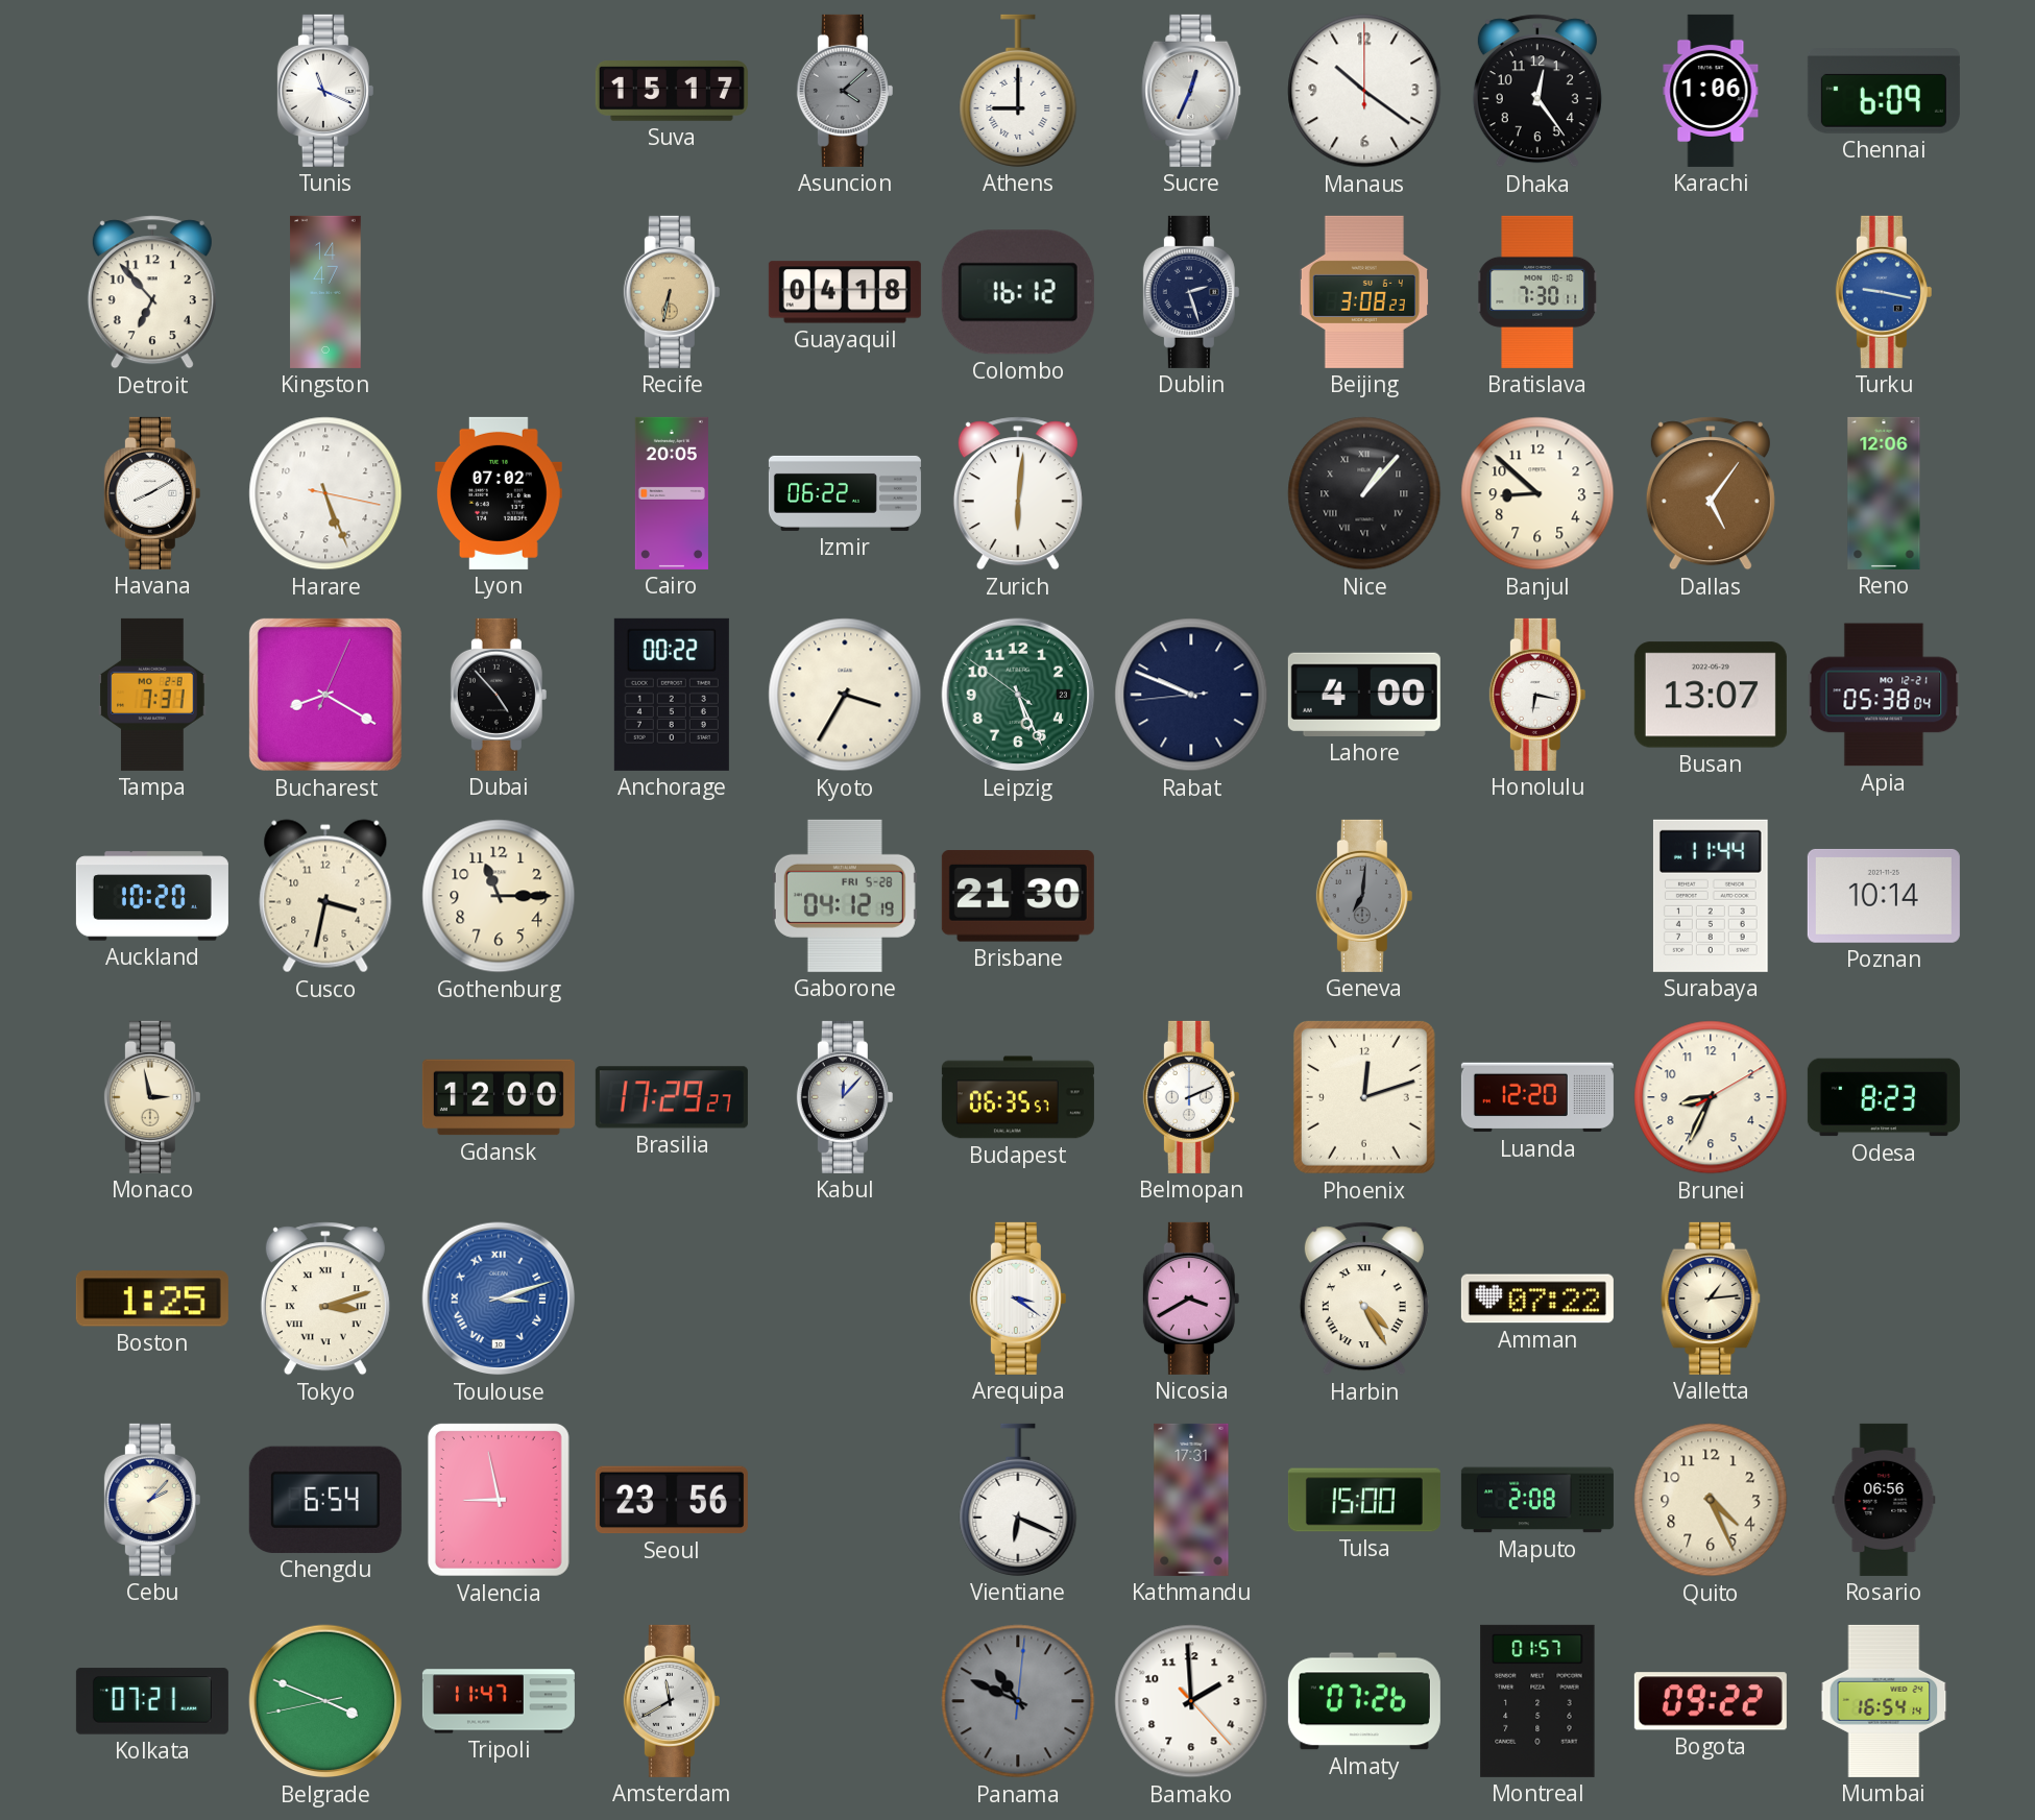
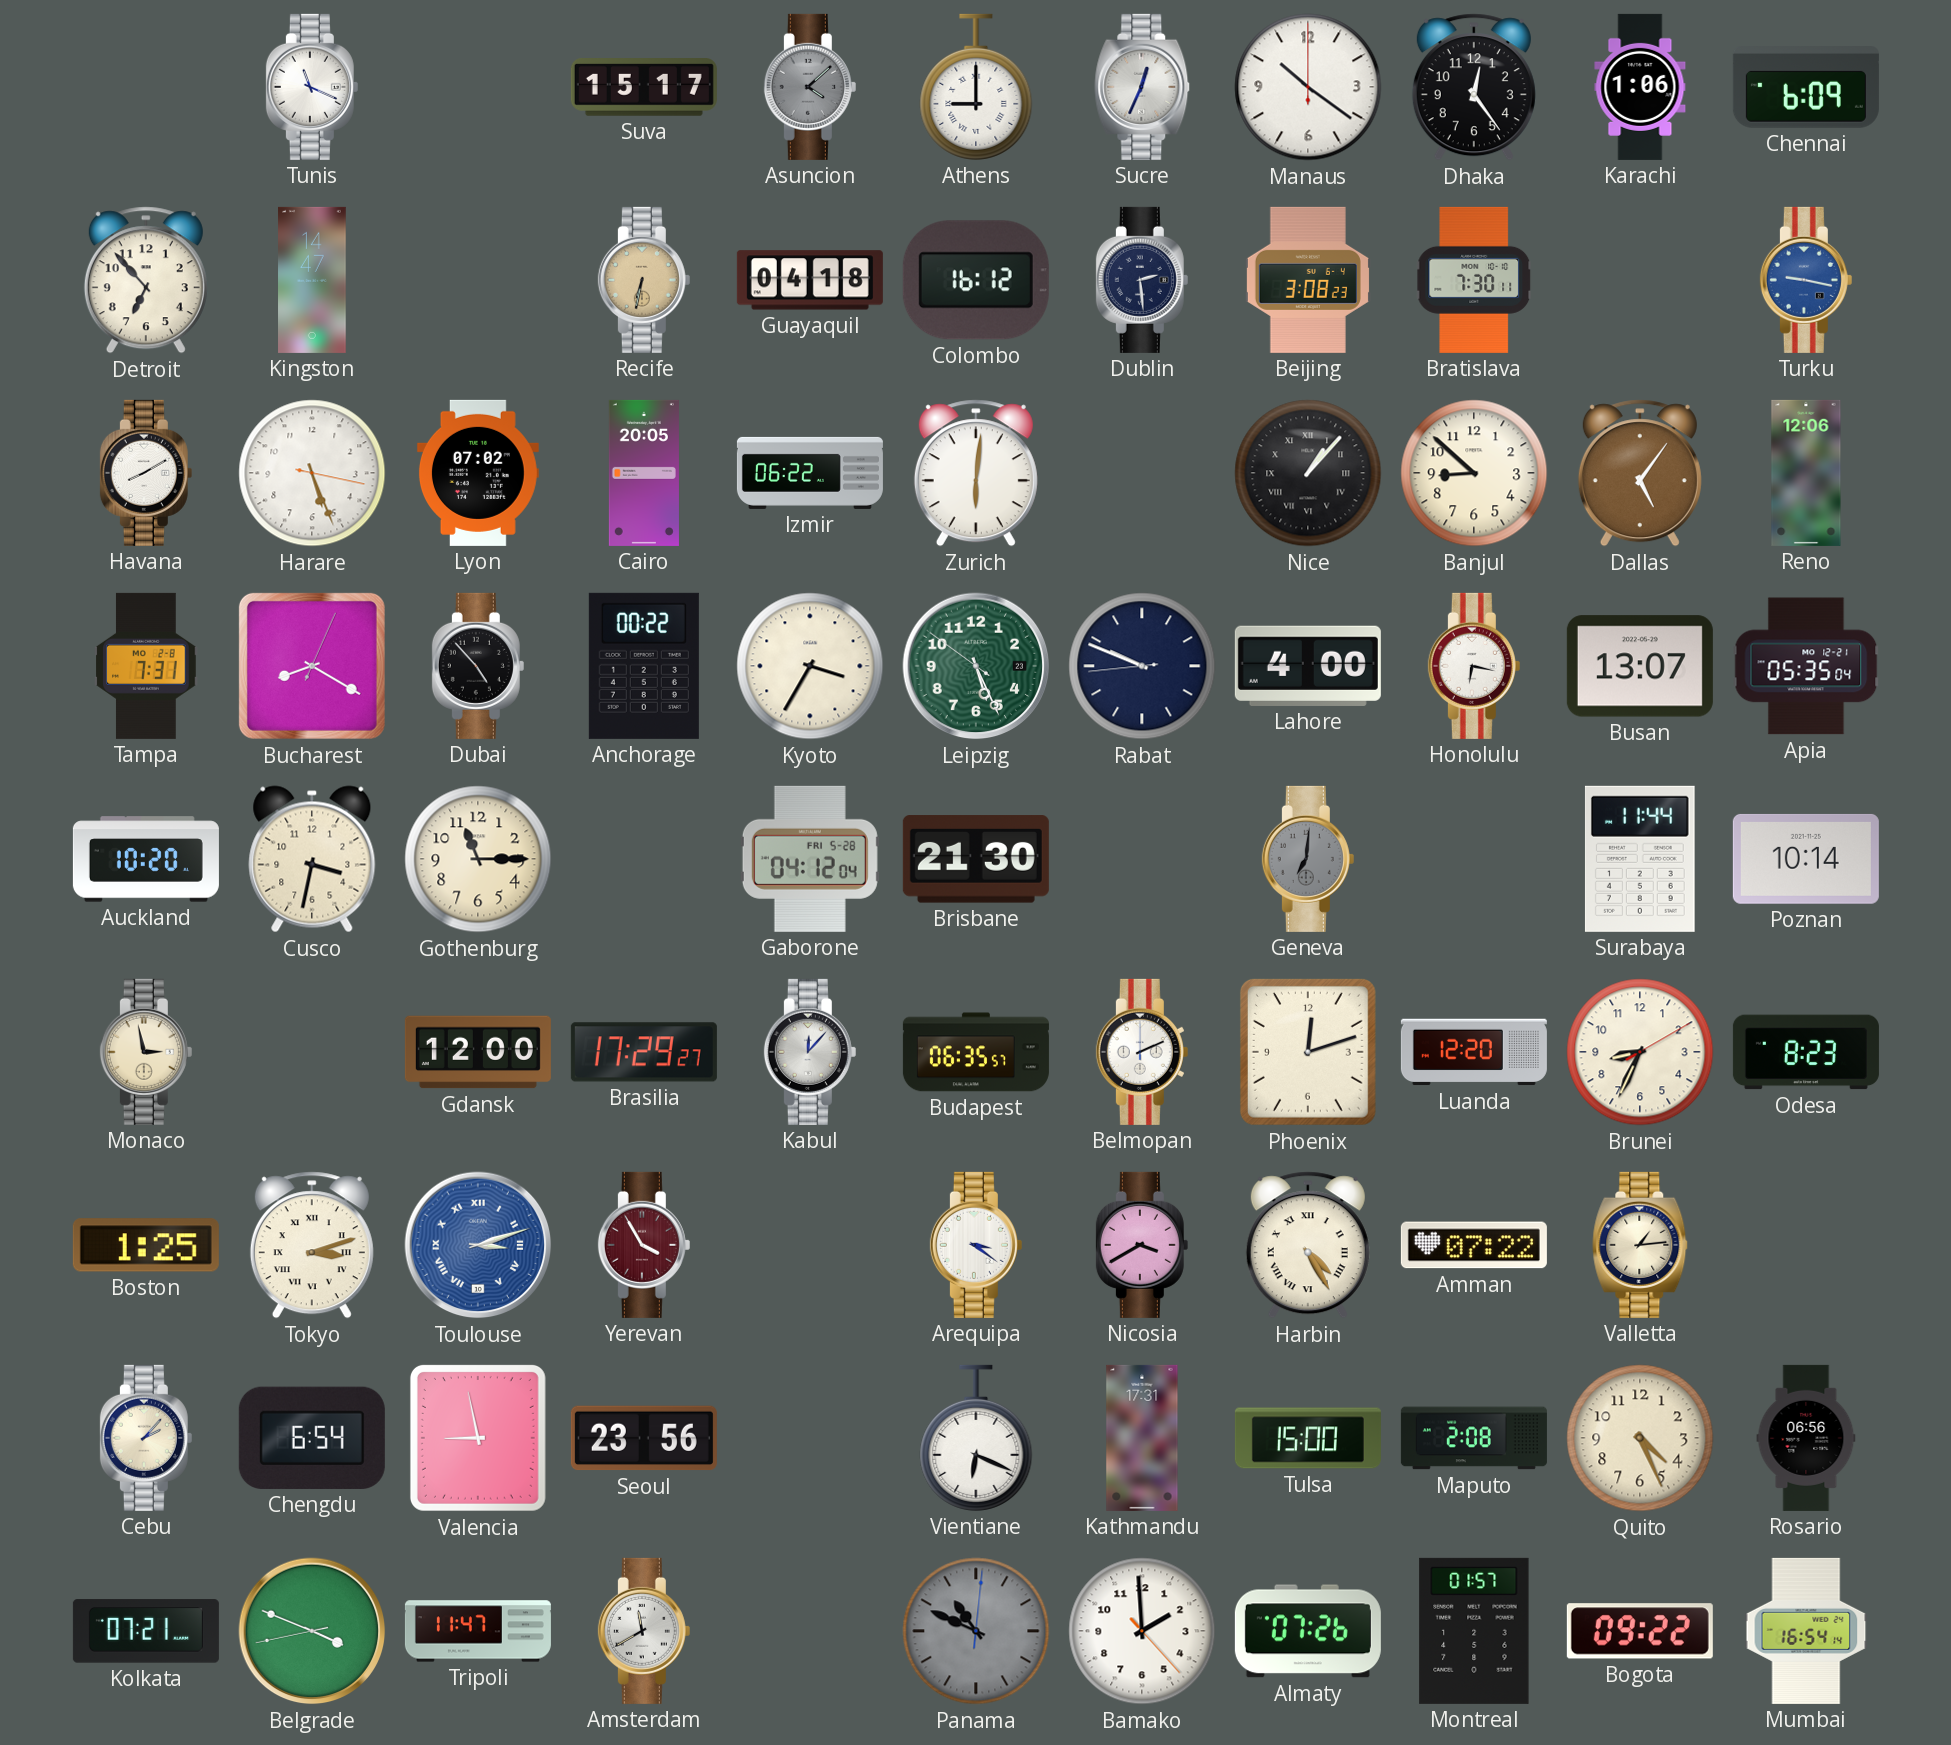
Dublin: 2:27 -> 2:29
Apia: 05:38 -> 05:35
Gaborone: 04:12:19 -> 04:12:04
Yerevan: none -> 3:55
